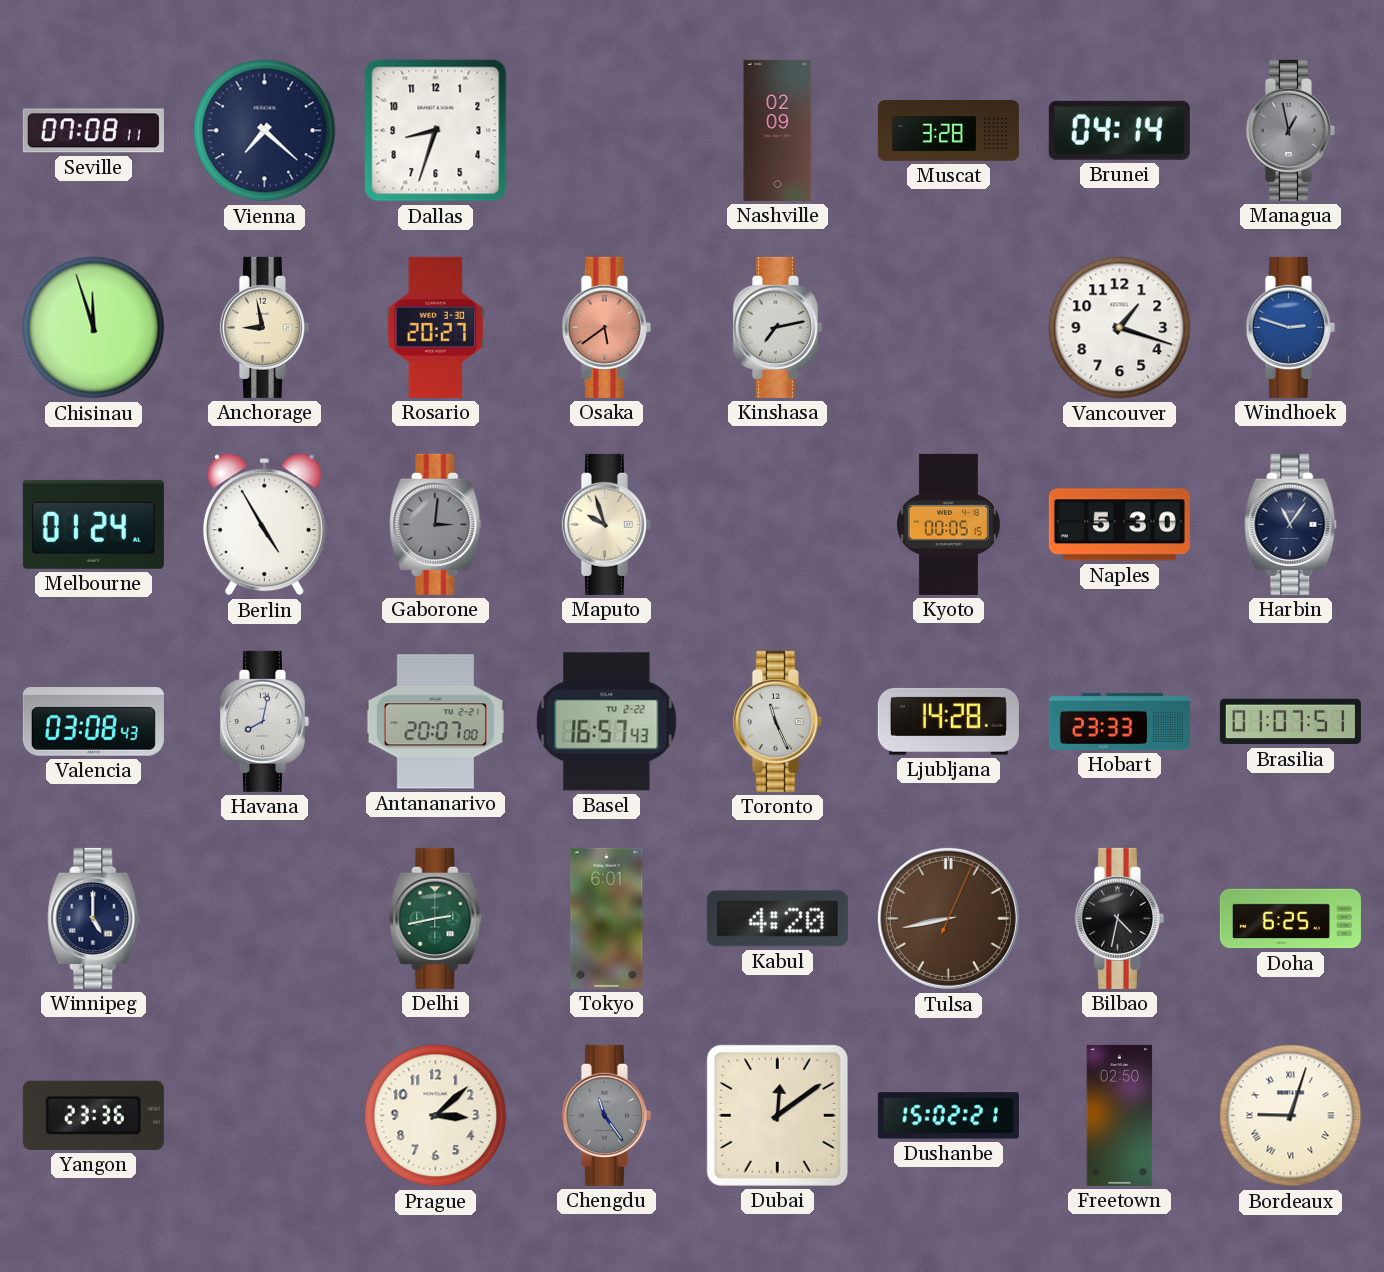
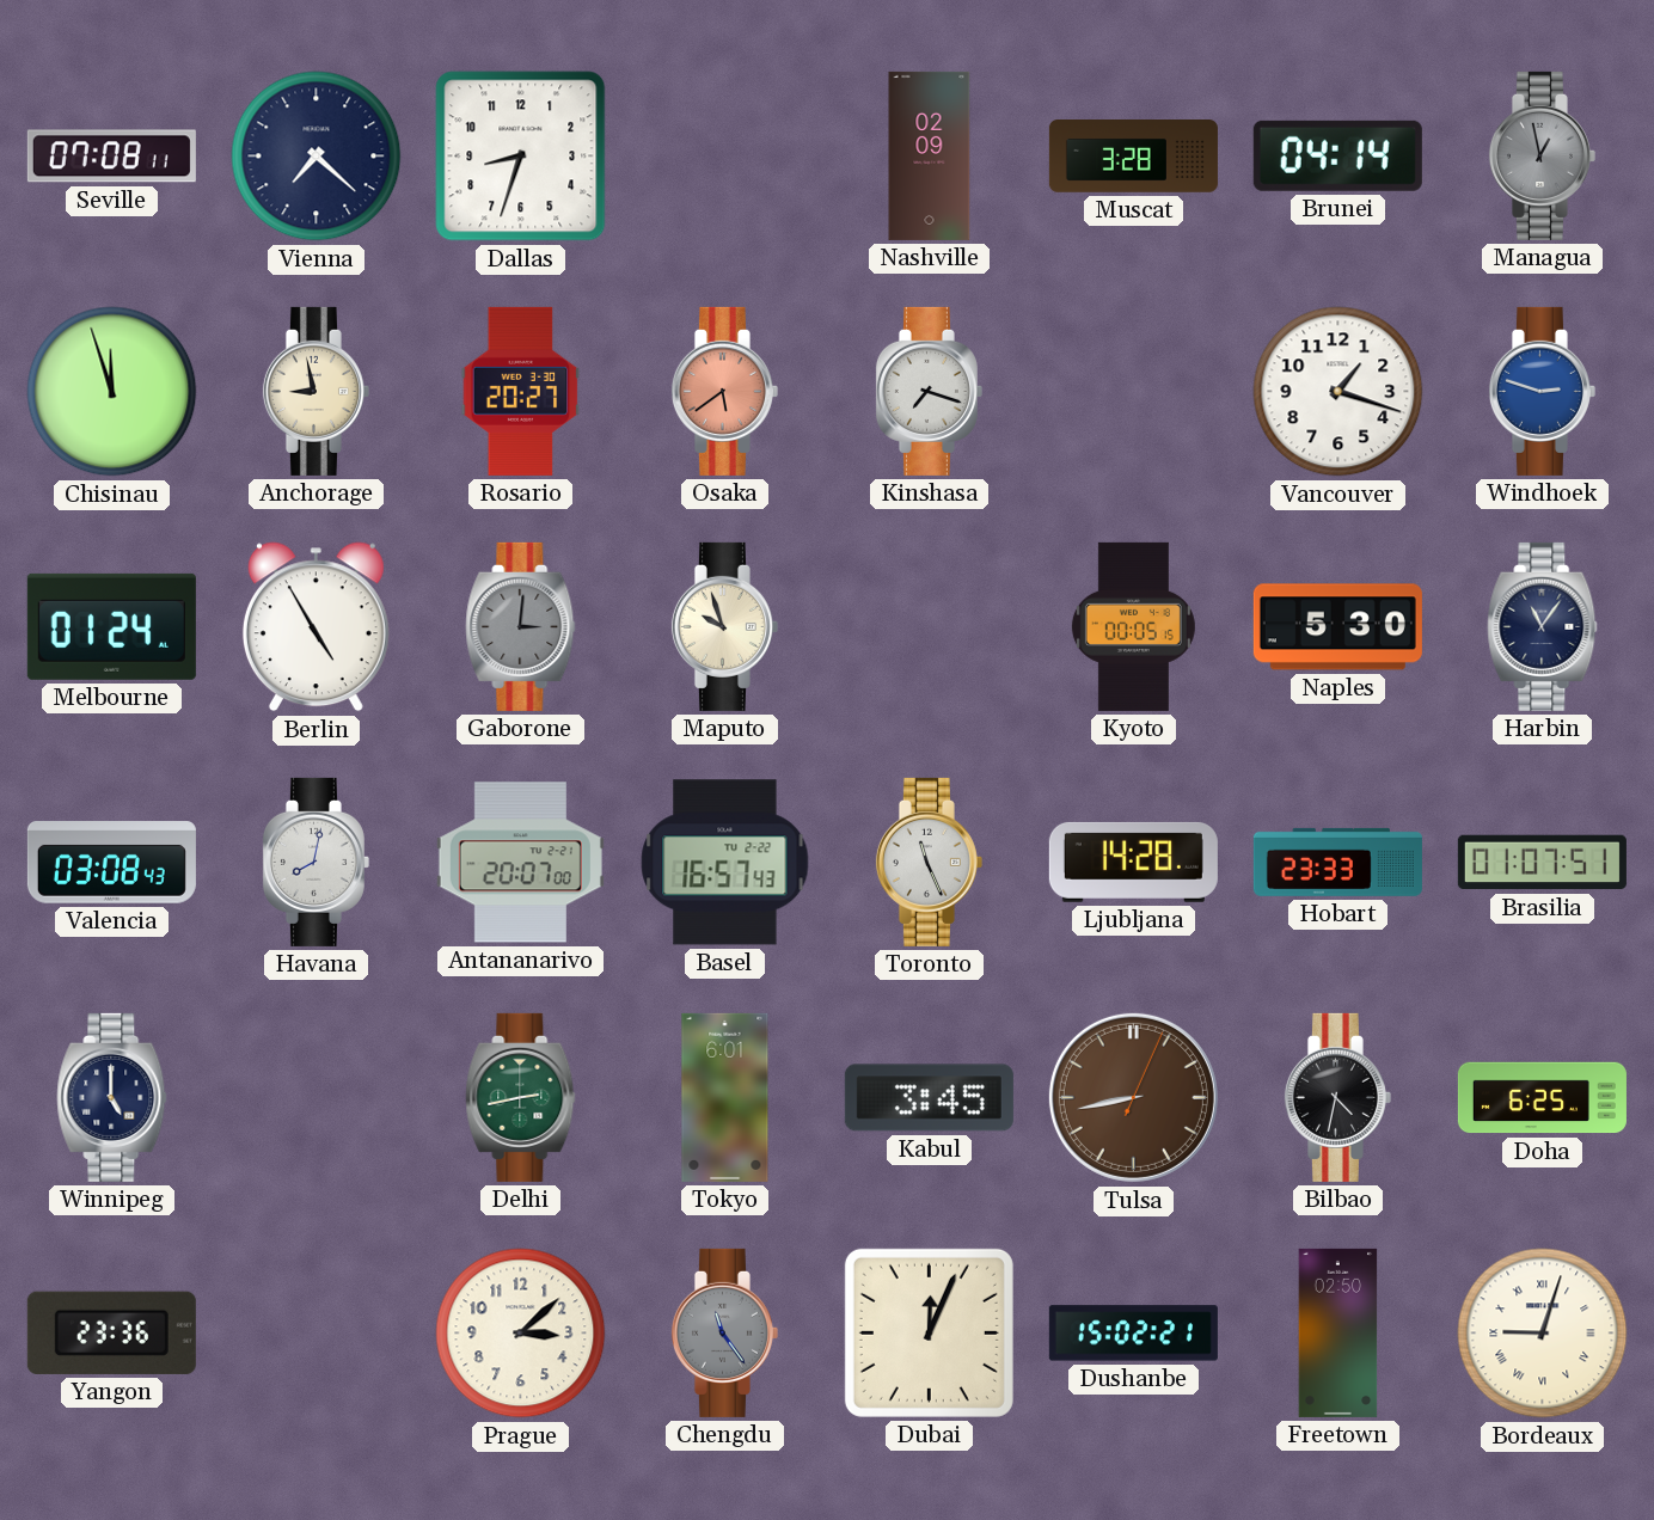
Kinshasa: 7:13 -> 7:18
Kabul: 4:20 -> 3:45
Dubai: 12:09 -> 12:04
